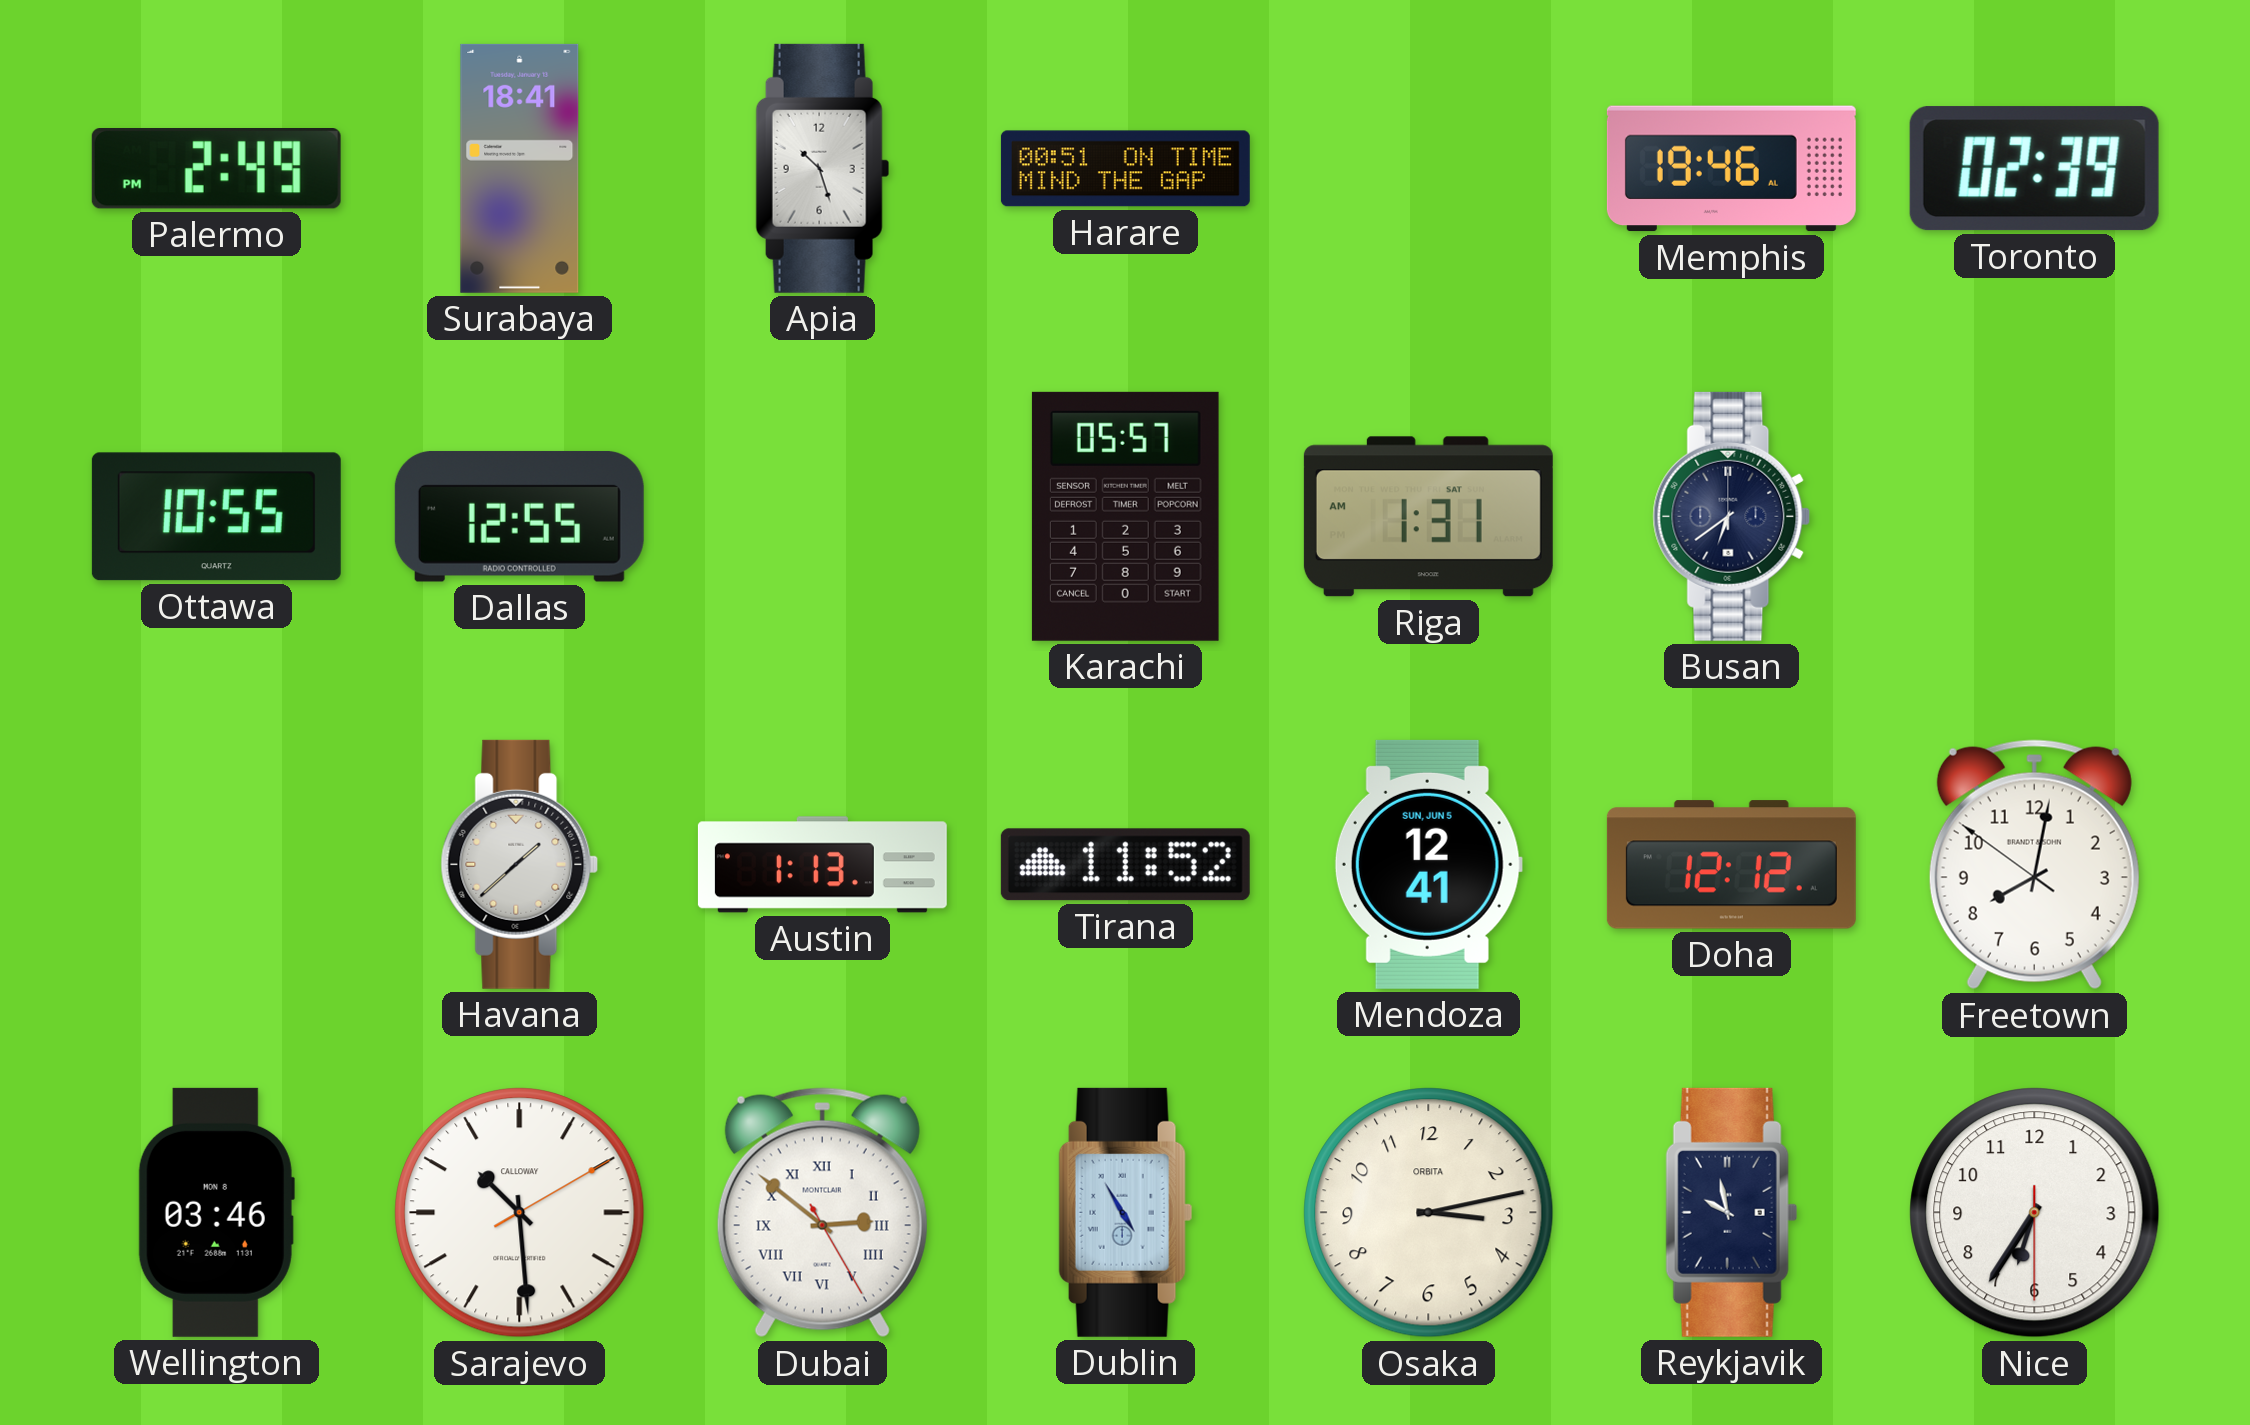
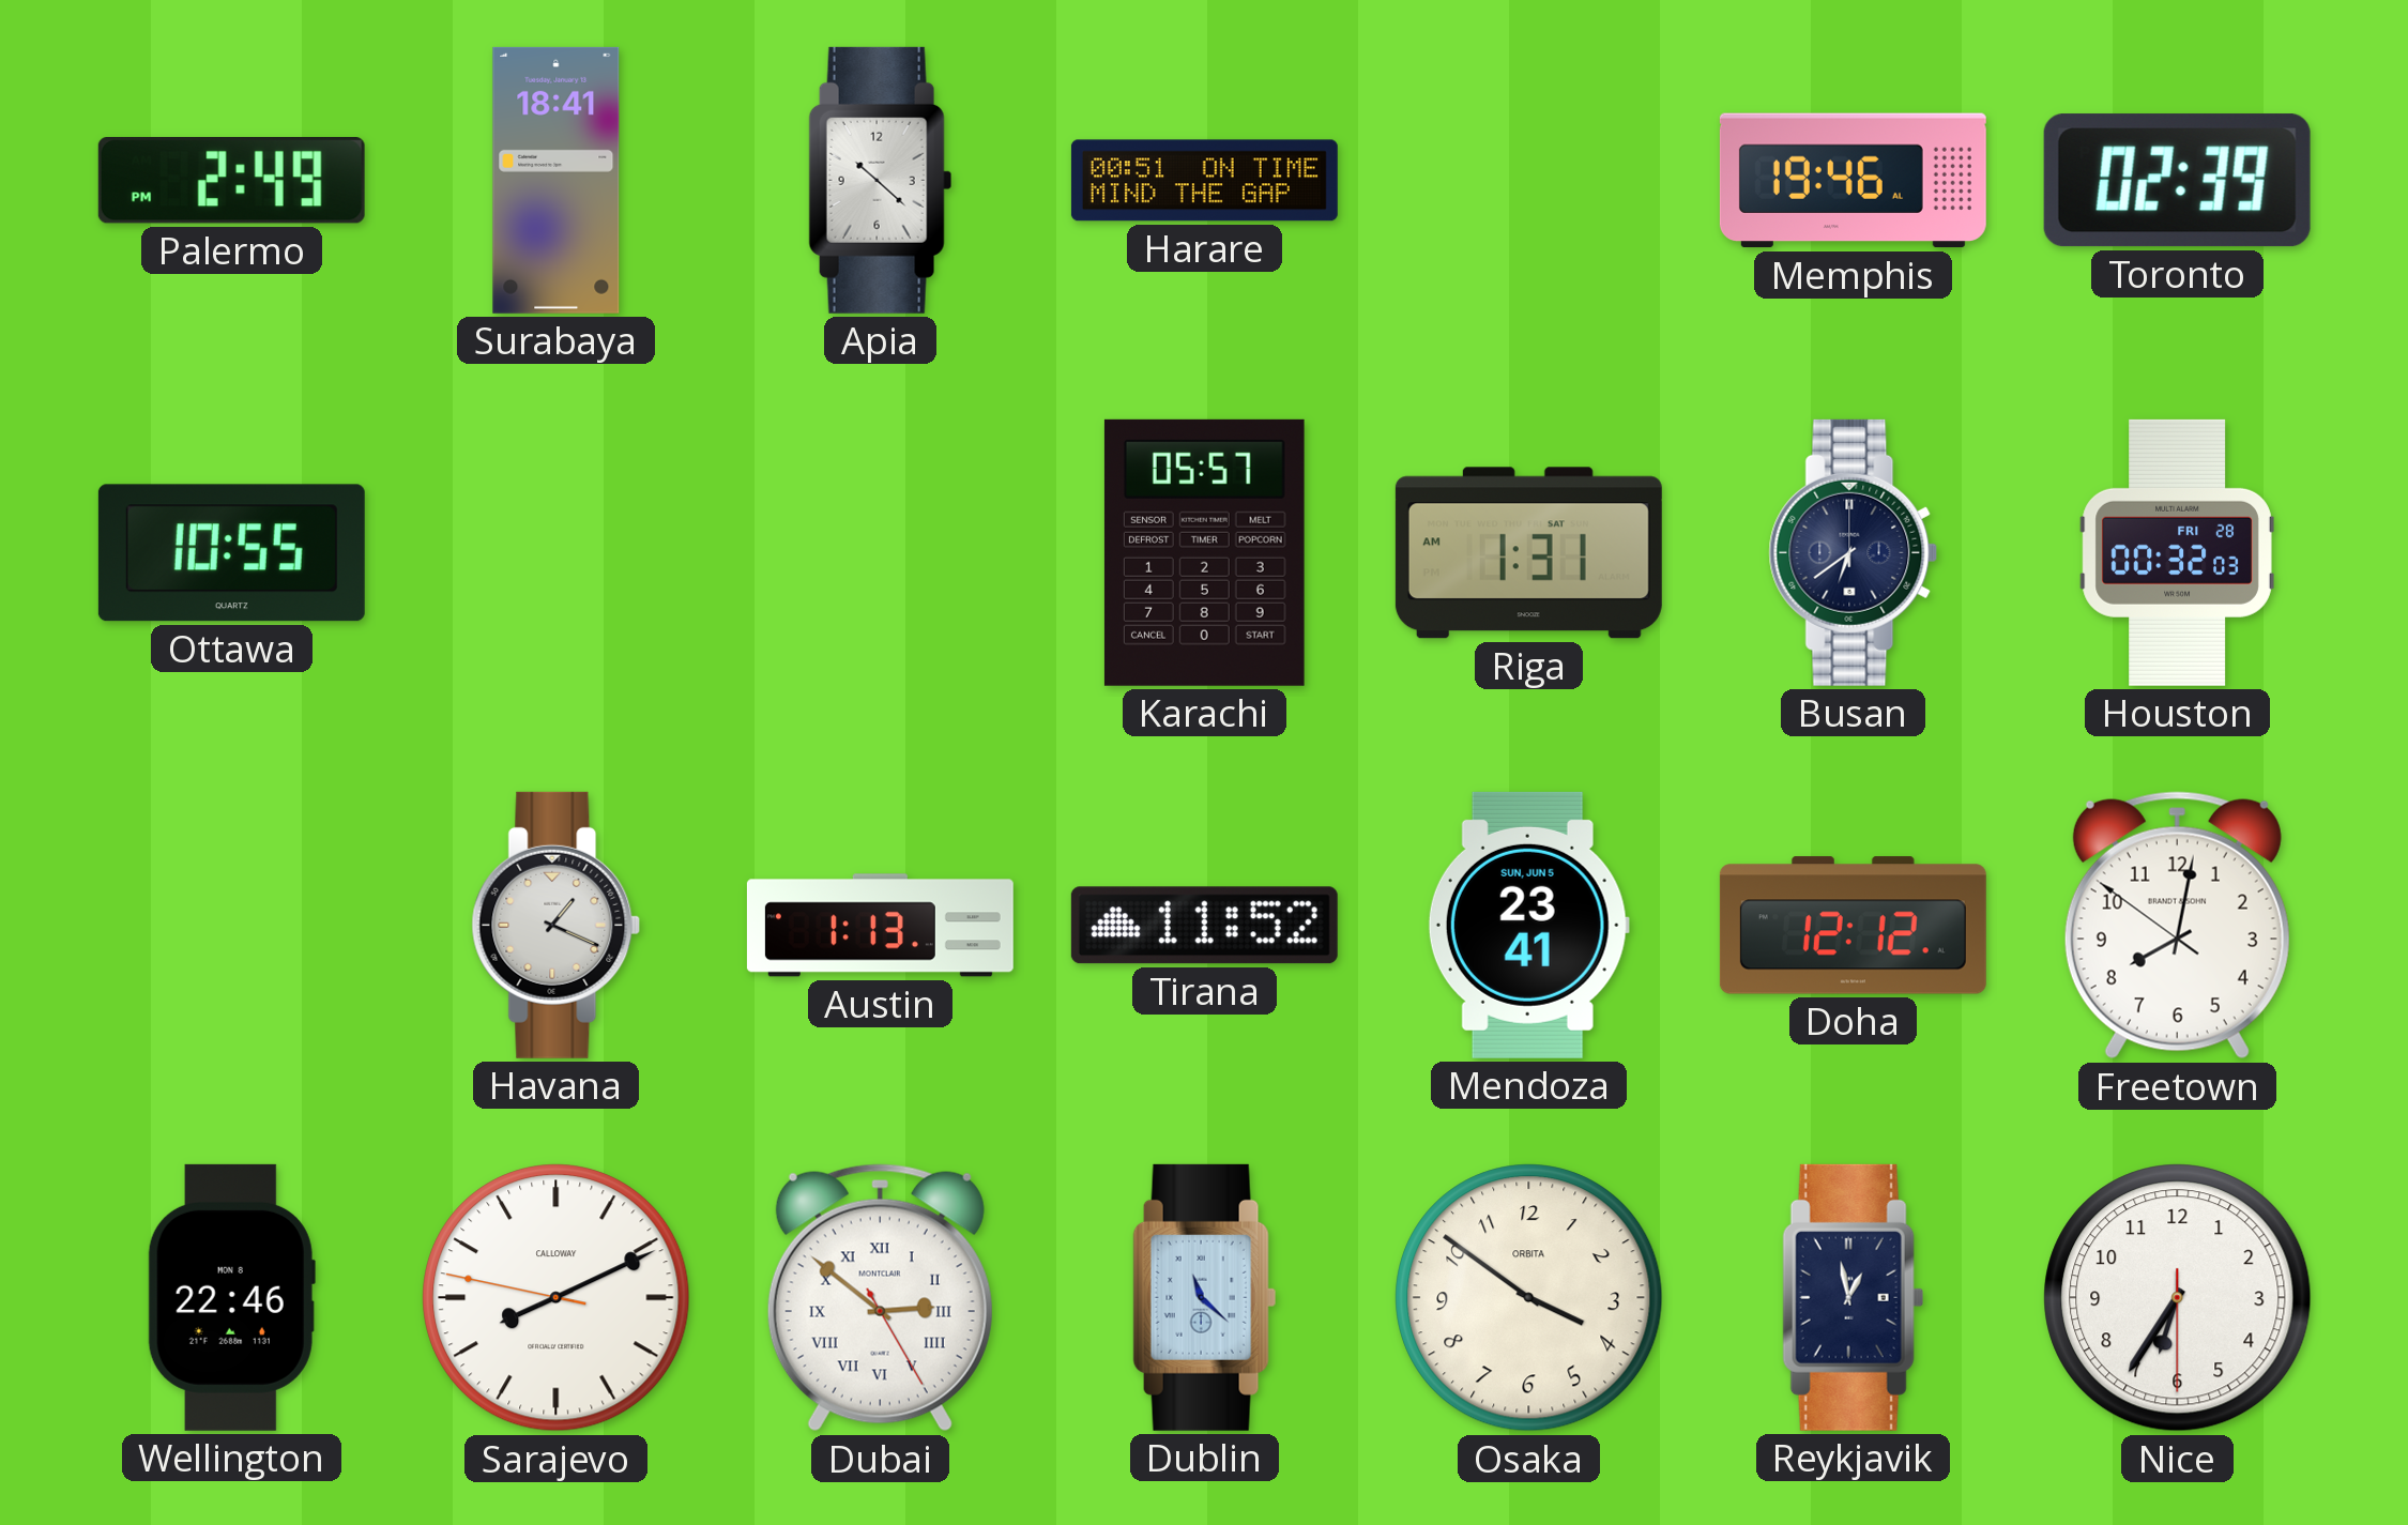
Apia: 10:27 -> 10:22
Dallas: 12:55 -> none
Houston: none -> 00:32
Havana: 1:38 -> 1:19
Mendoza: 12:41 -> 23:41
Wellington: 03:46 -> 22:46
Sarajevo: 10:29 -> 8:10
Dublin: 4:55 -> 11:22
Osaka: 3:13 -> 3:51
Reykjavik: 9:58 -> 12:58
